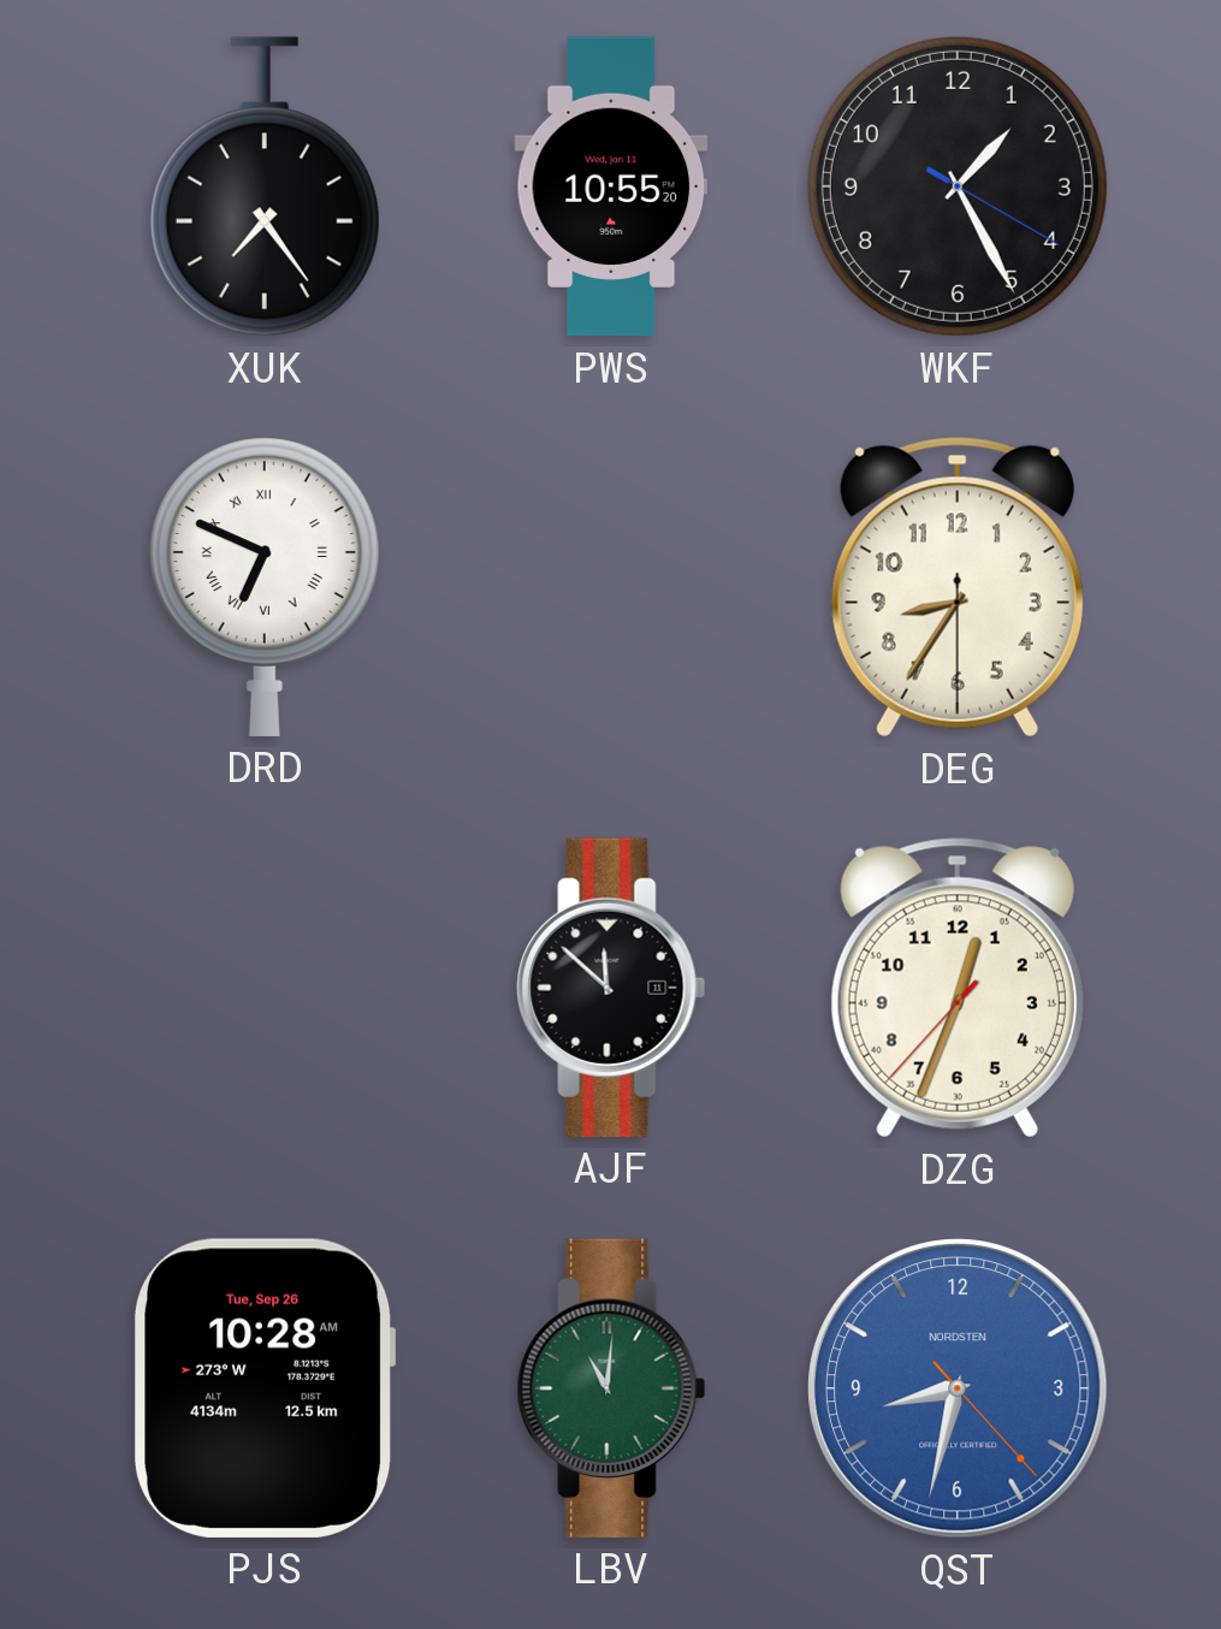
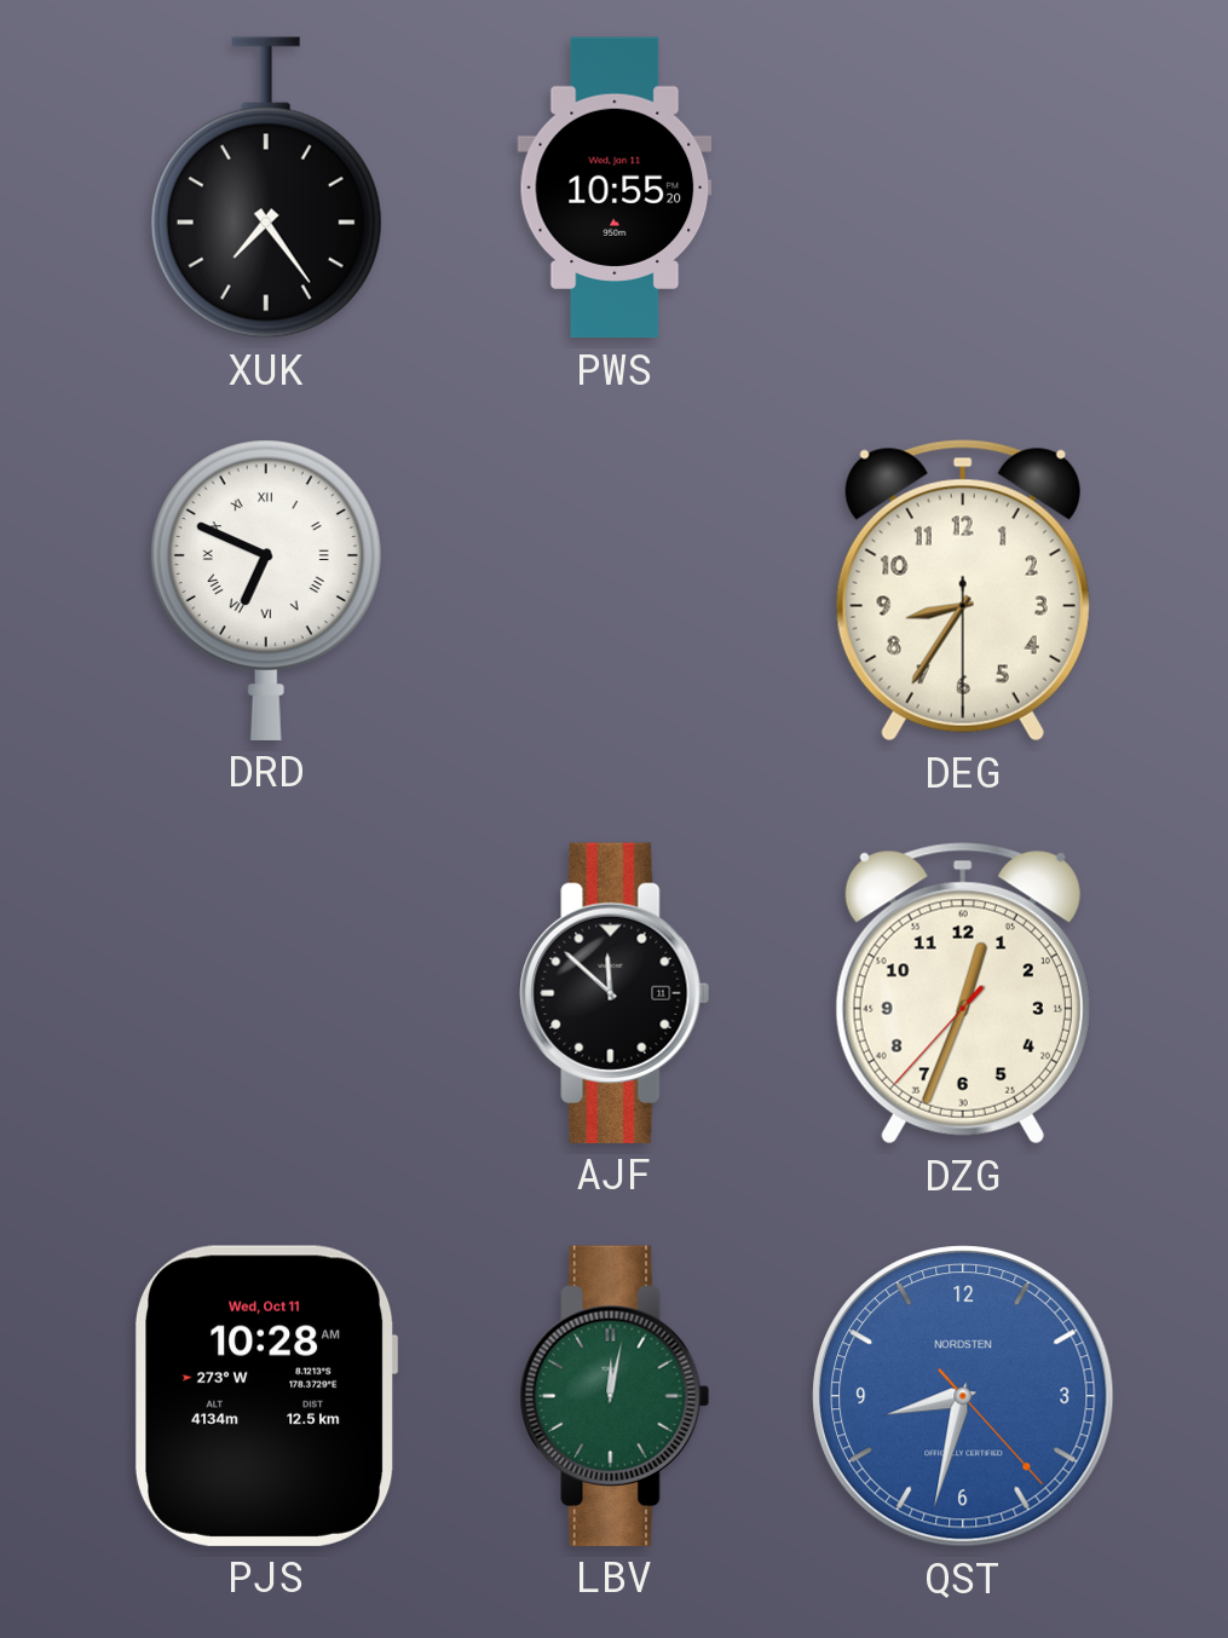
WKF: 1:25 -> none
PJS date: Tue, Sep 26 -> Wed, Oct 11
LBV: 11:01 -> 12:02
